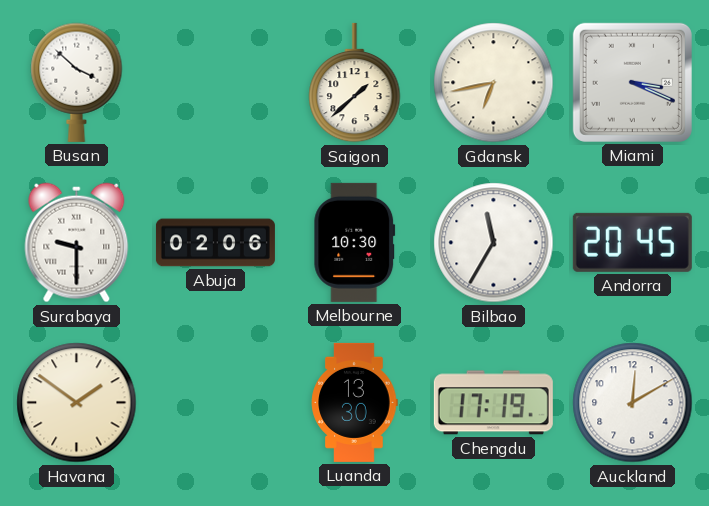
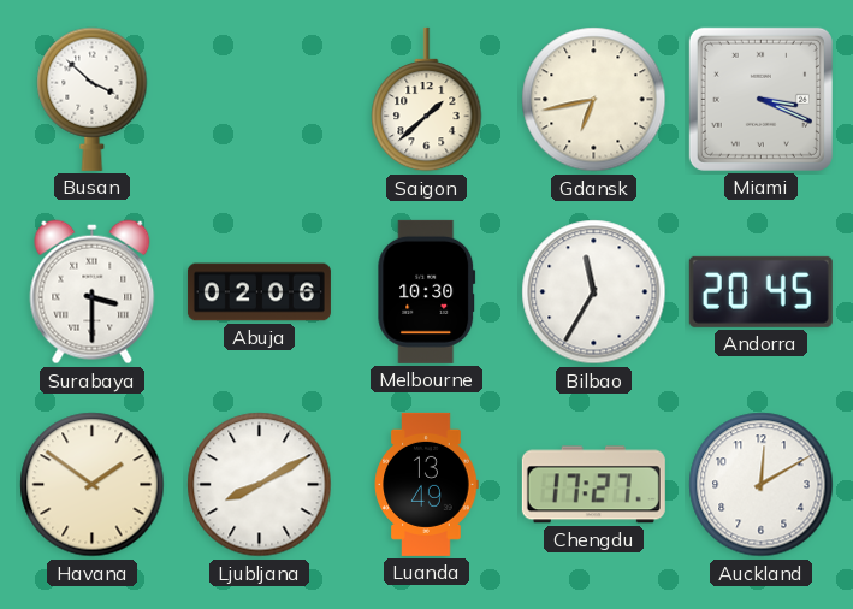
Surabaya: 9:30 -> 3:30
Ljubljana: none -> 8:10
Luanda: 13:30 -> 13:49
Chengdu: 17:19 -> 17:27
